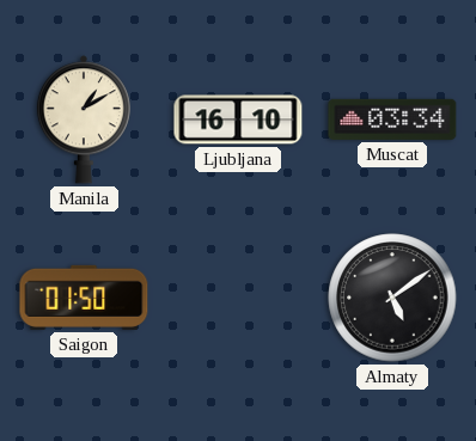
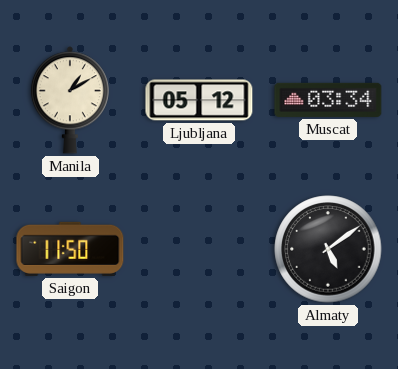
Ljubljana: 16:10 -> 05:12
Saigon: 01:50 -> 11:50
